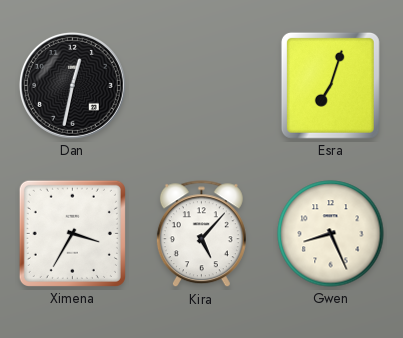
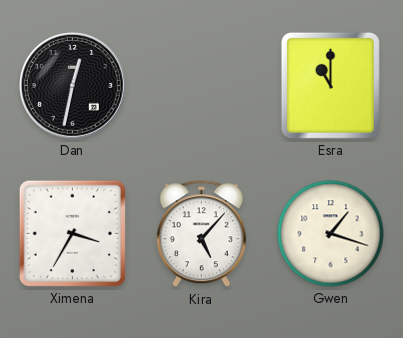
Esra: 7:03 -> 11:00
Gwen: 8:26 -> 1:18
